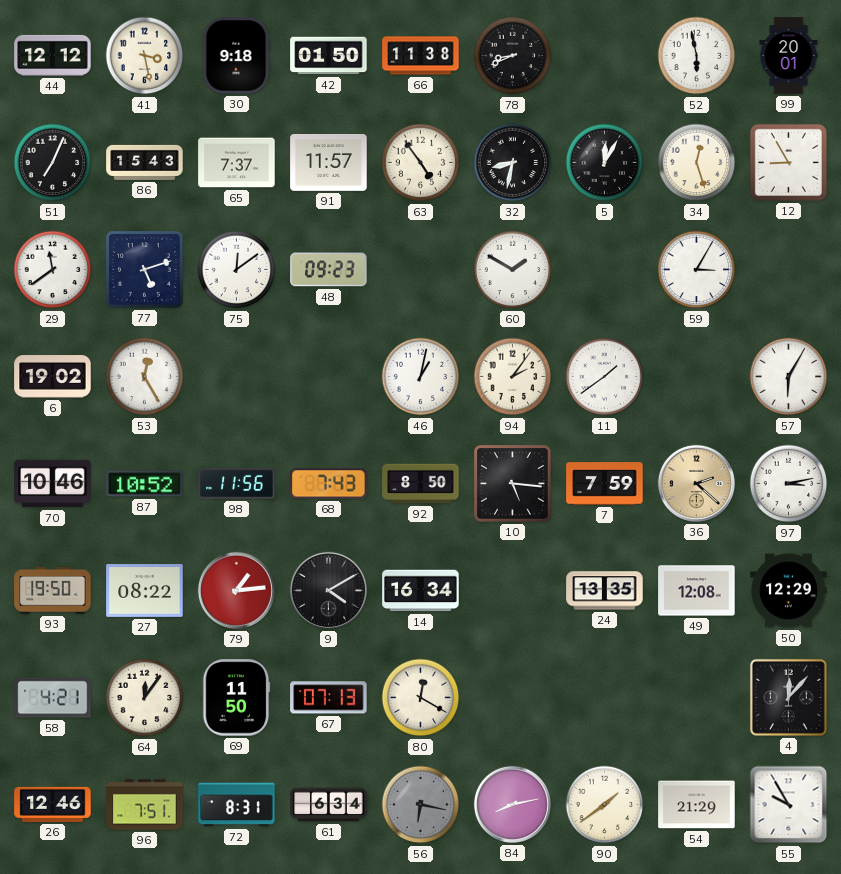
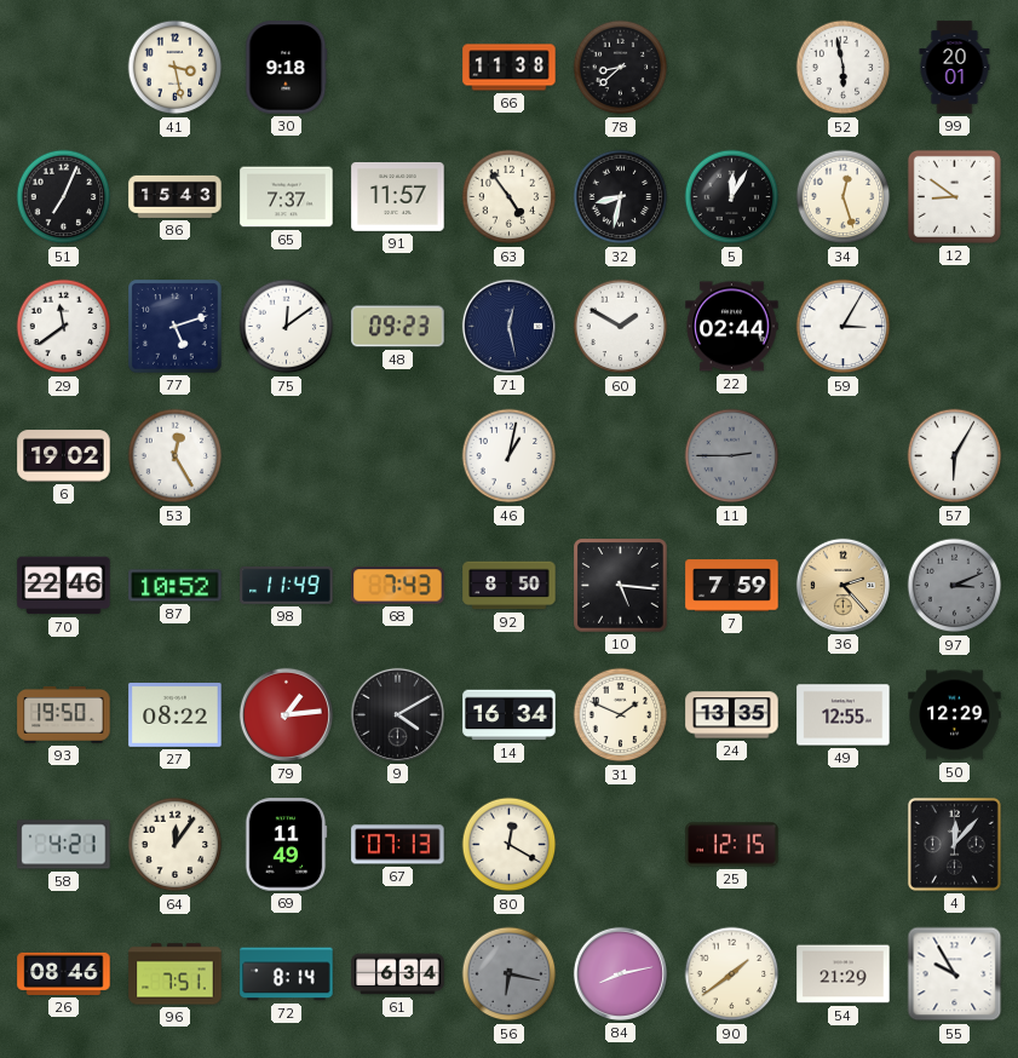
44: 12:12 -> none
42: 01:50 -> none
78: 8:41 -> 8:38
12: 8:55 -> 8:51
71: none -> 12:28
22: none -> 02:44
94: 2:06 -> none
11: 1:39 -> 2:45
11 dial: white -> grey
70: 10:46 -> 22:46
98: 11:56 -> 11:49
36: 2:22 -> 2:23
97: 3:13 -> 3:11
97 dial: white -> grey
31: none -> 1:49
49: 12:08 -> 12:55
69: 11:50 -> 11:49
25: none -> 12:15
26: 12:46 -> 08:46
72: 8:31 -> 8:14
